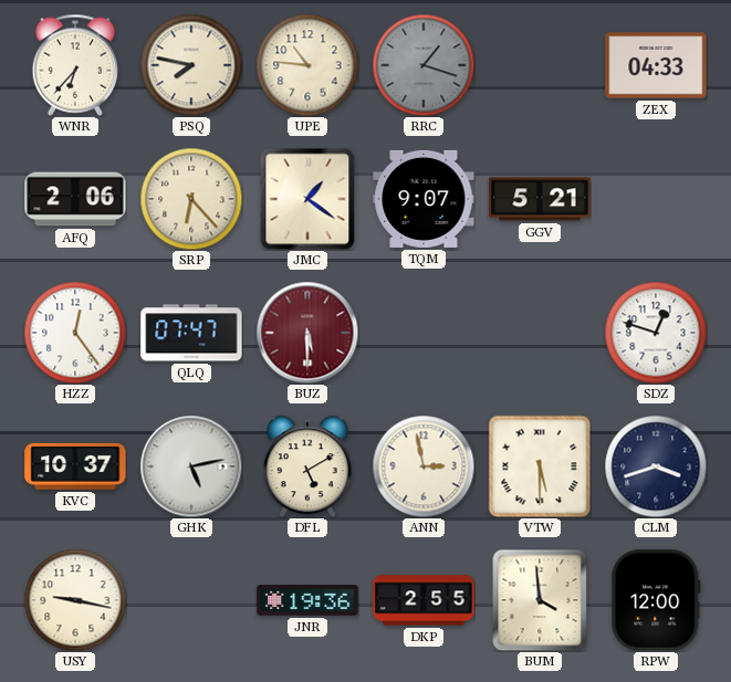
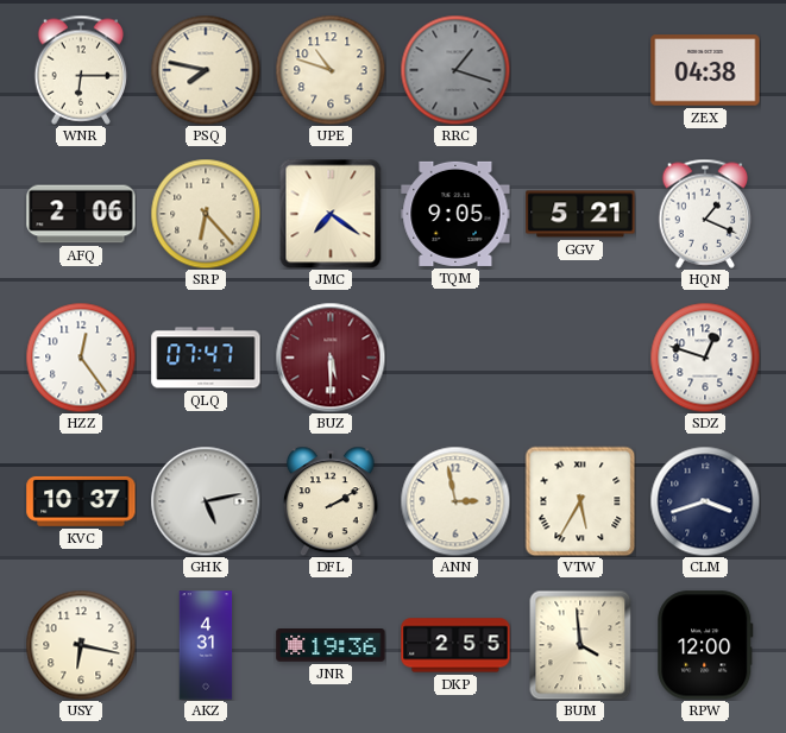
WNR: 6:37 -> 6:15
UPE: 10:46 -> 10:48
ZEX: 04:33 -> 04:38
JMC: 1:21 -> 7:21
TQM: 9:07 -> 9:05
HQN: none -> 1:19
DFL: 5:10 -> 2:10
VTW: 5:30 -> 5:35
USY: 9:17 -> 6:17
AKZ: none -> 4:31
